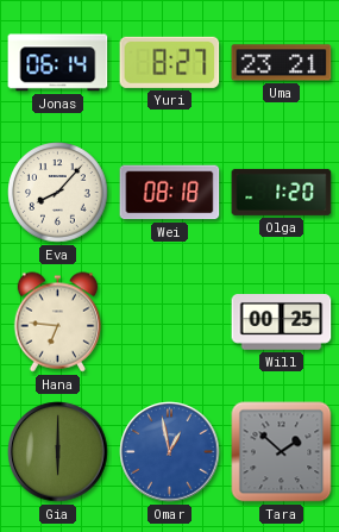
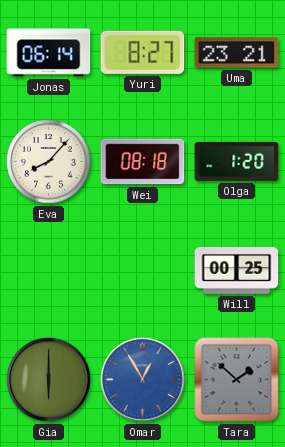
Hana: 6:46 -> none
Omar: 12:58 -> 12:55
